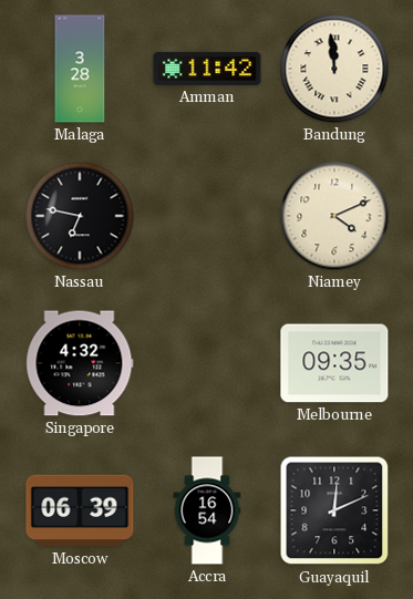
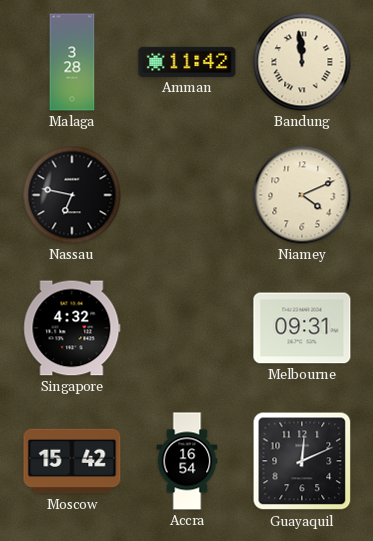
Melbourne: 09:35 -> 09:31
Moscow: 06:39 -> 15:42
